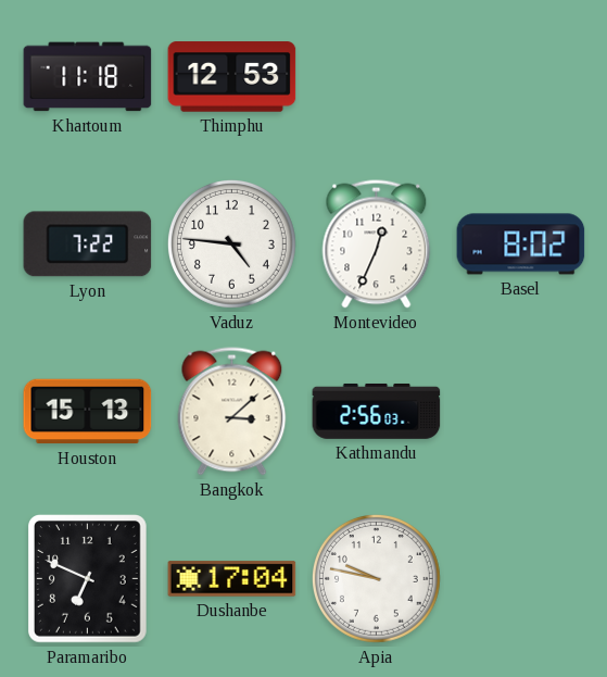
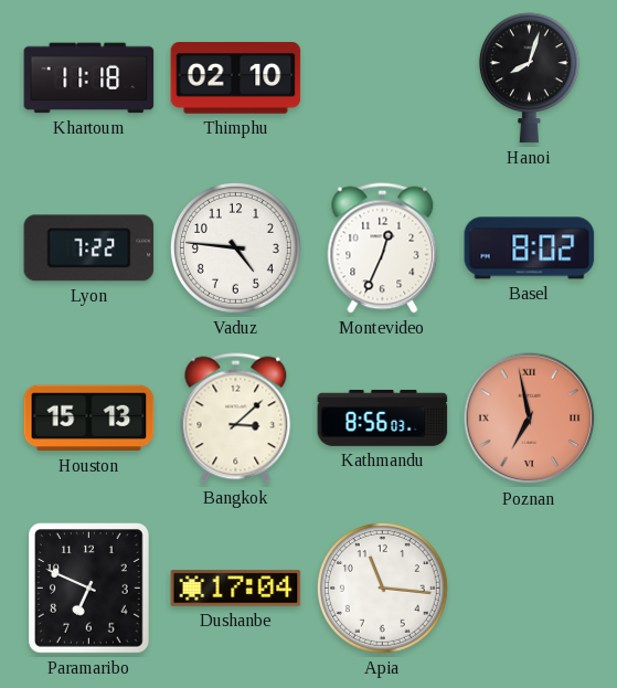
Thimphu: 12:53 -> 02:10
Hanoi: none -> 8:03
Kathmandu: 2:56 -> 8:56
Poznan: none -> 6:58
Apia: 9:47 -> 11:16
